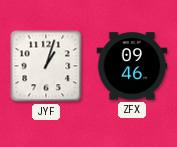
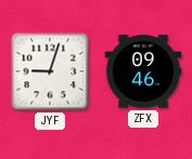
JYF: 1:03 -> 9:03
